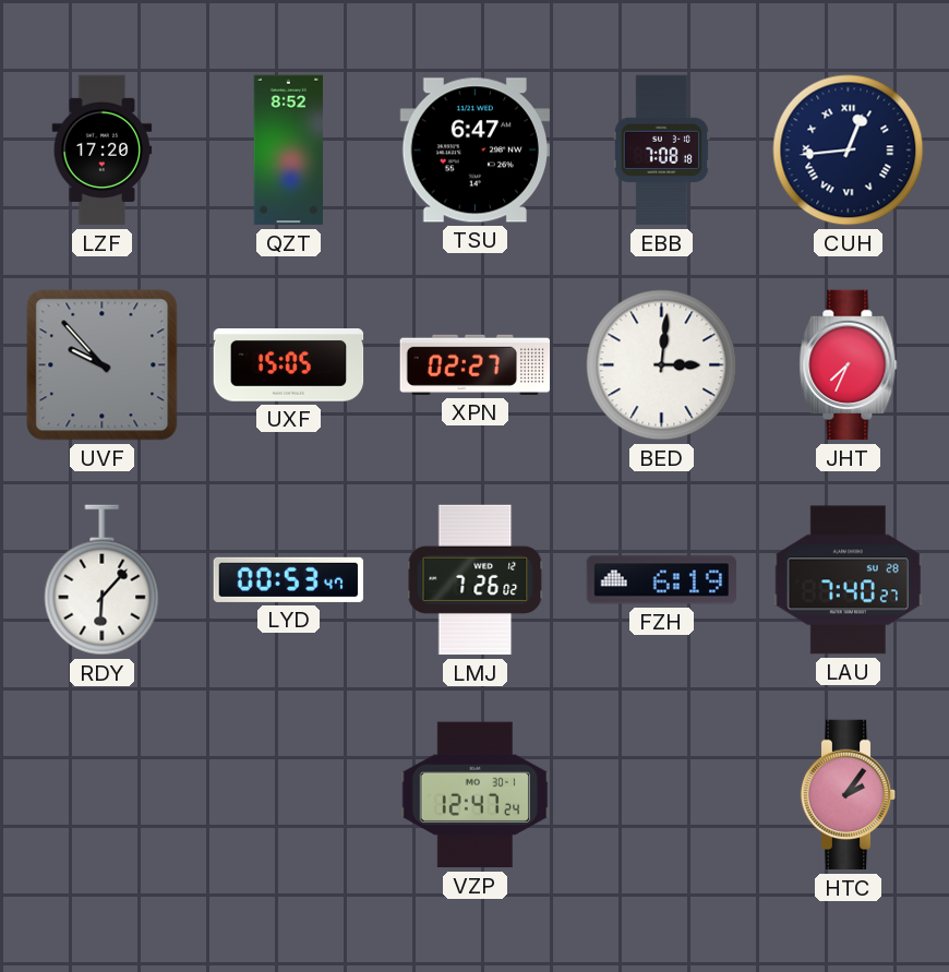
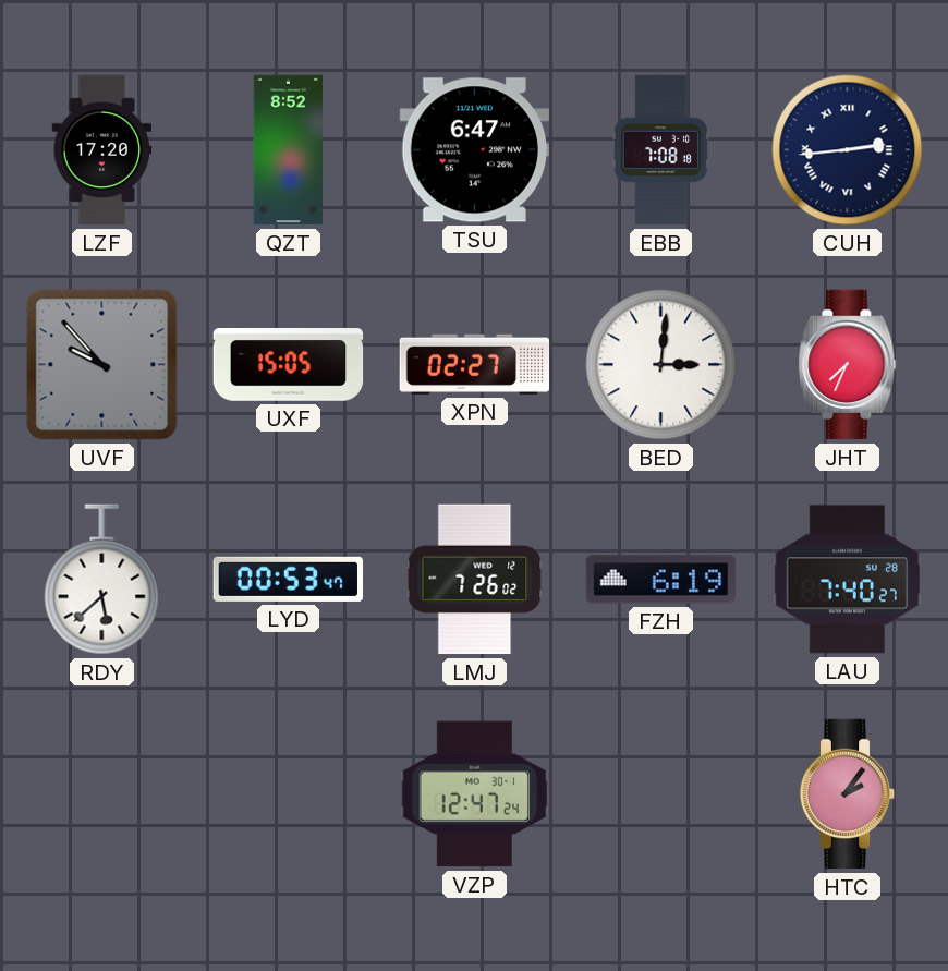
CUH: 12:44 -> 2:44
RDY: 6:07 -> 5:38
